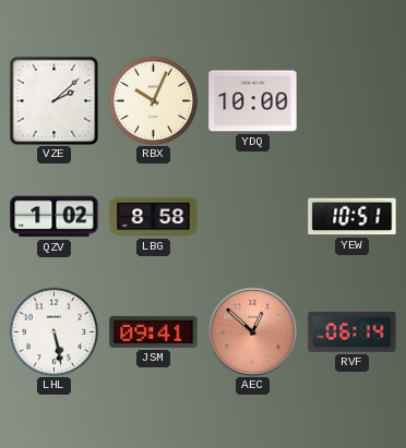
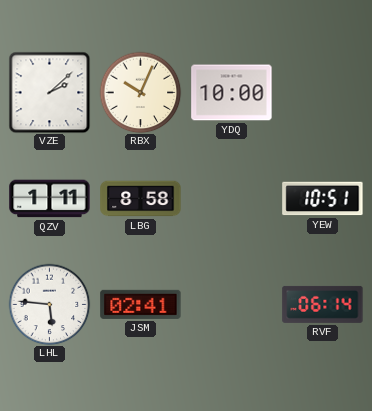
QZV: 1:02 -> 1:11
LHL: 5:28 -> 5:46
JSM: 09:41 -> 02:41
AEC: 12:52 -> none
